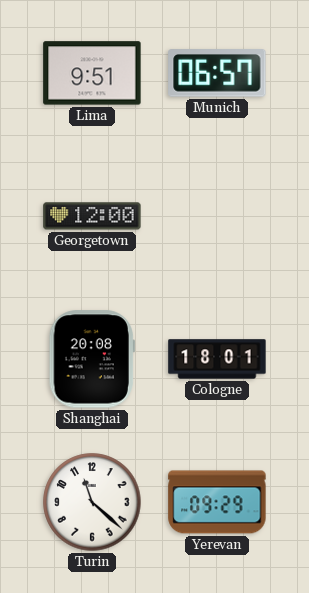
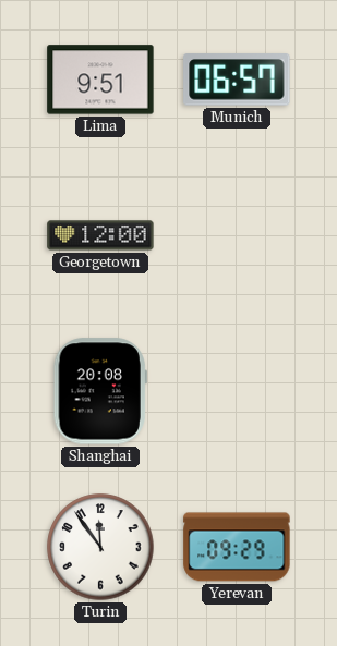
Cologne: 18:01 -> none
Turin: 11:22 -> 11:54
